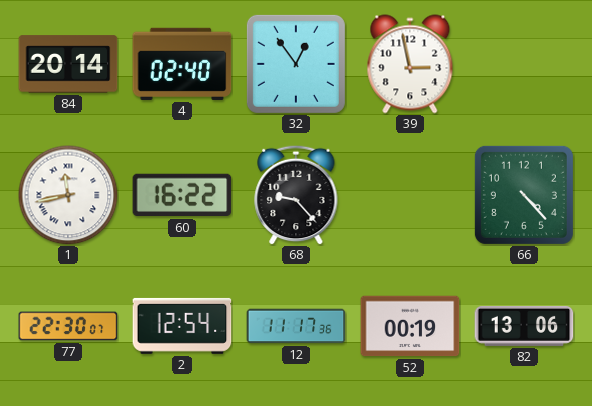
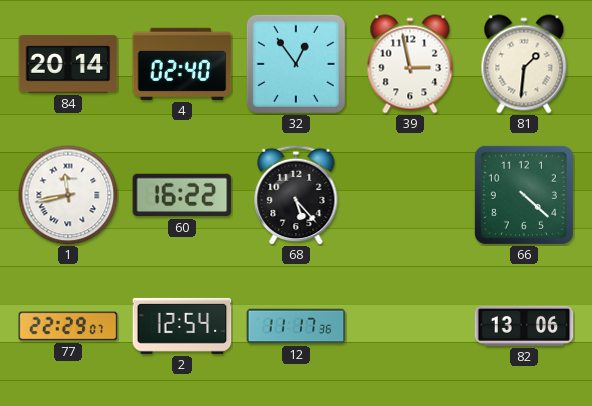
81: none -> 1:31
68: 9:23 -> 5:23
66: 4:23 -> 4:22
77: 22:30 -> 22:29
52: 00:19 -> none
